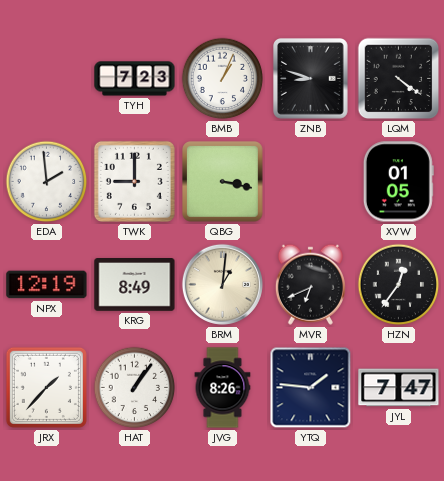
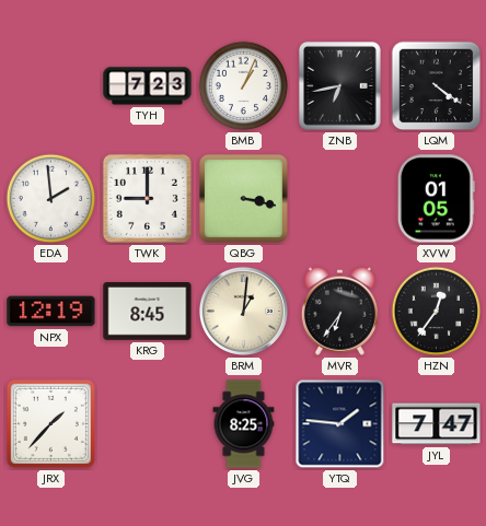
ZNB: 8:48 -> 6:43
KRG: 8:49 -> 8:45
MVR: 6:41 -> 6:36
HAT: 1:06 -> none
JVG: 8:26 -> 8:25
